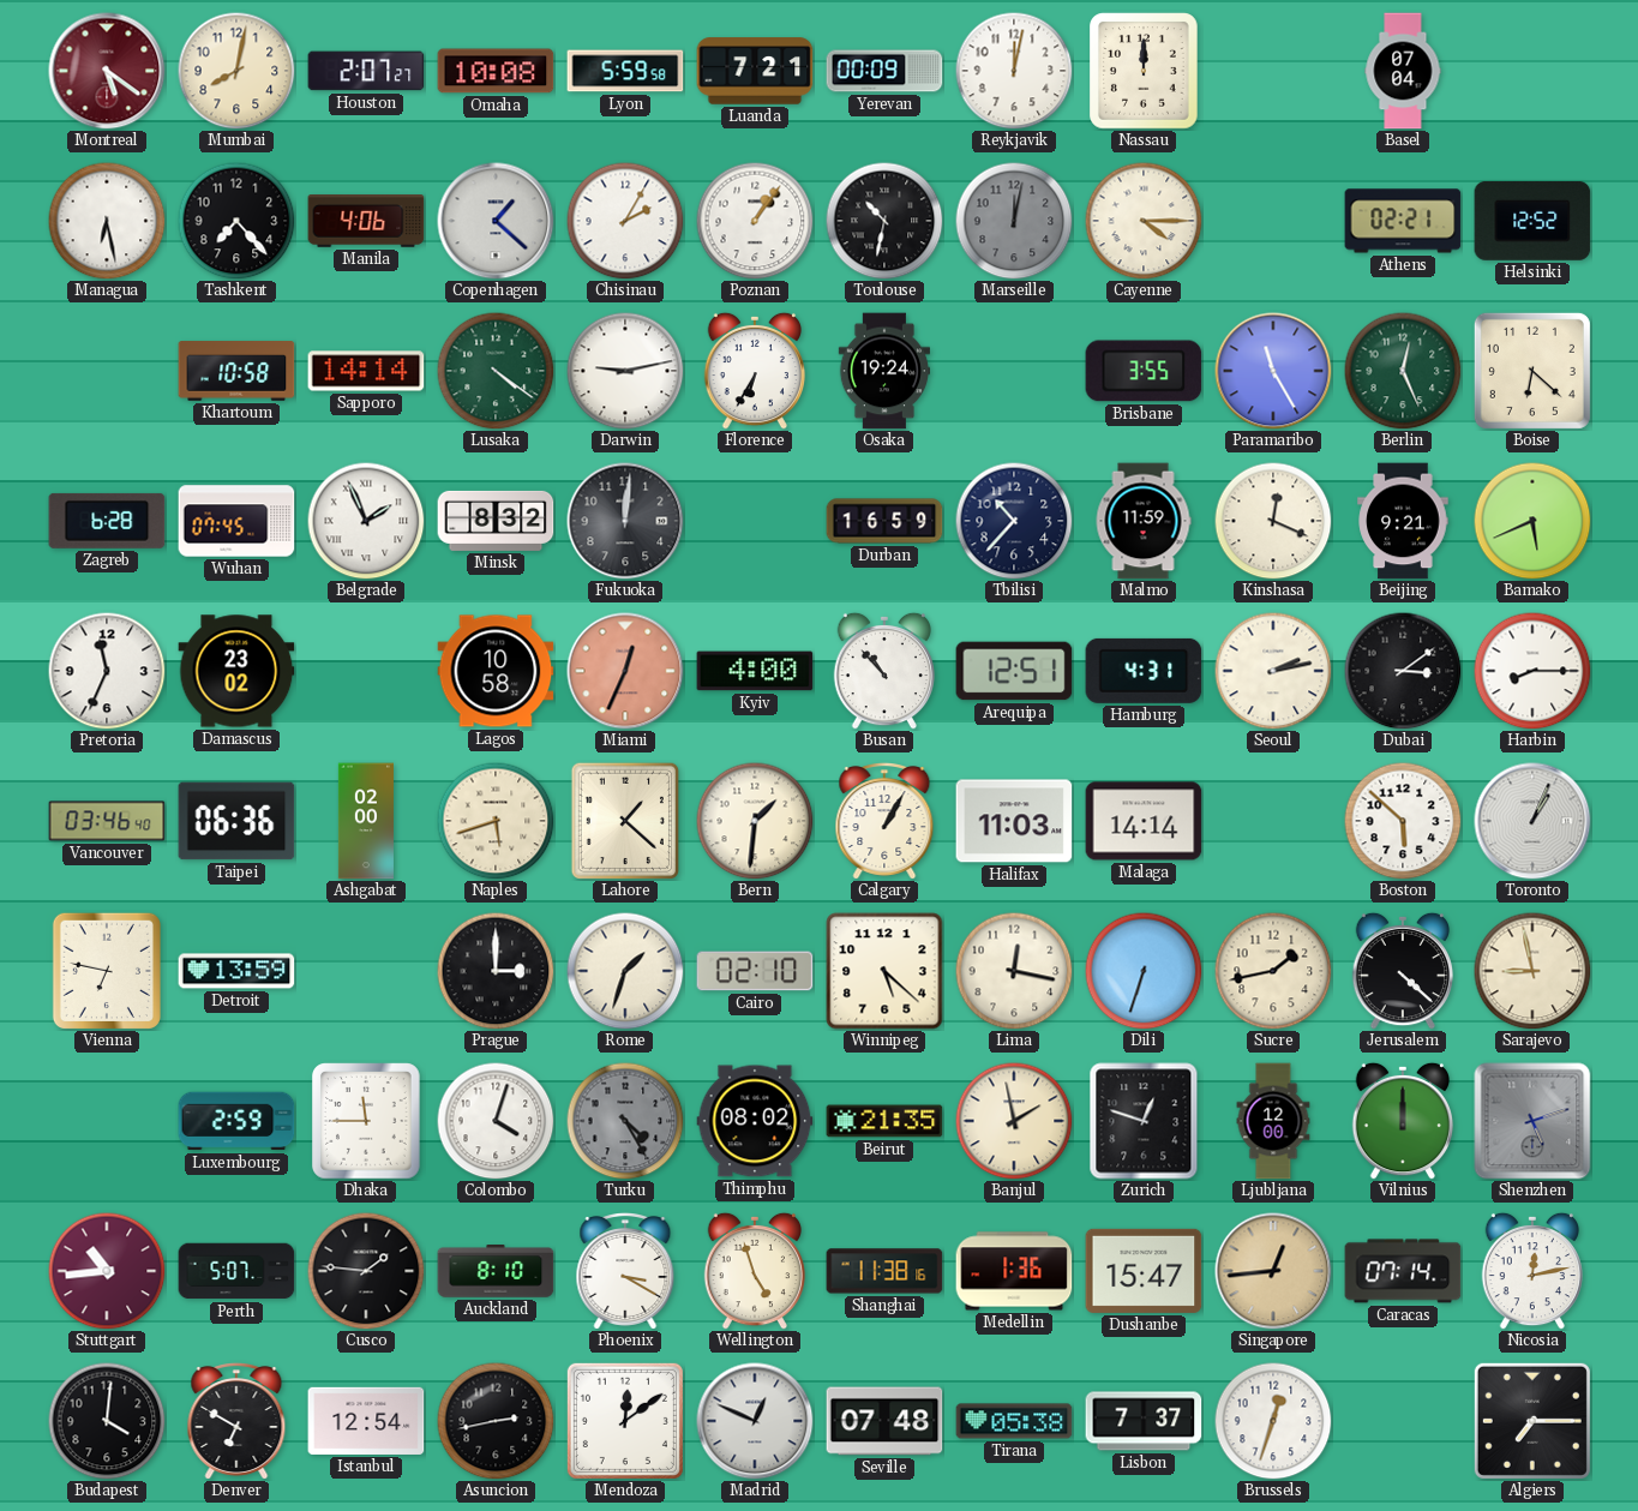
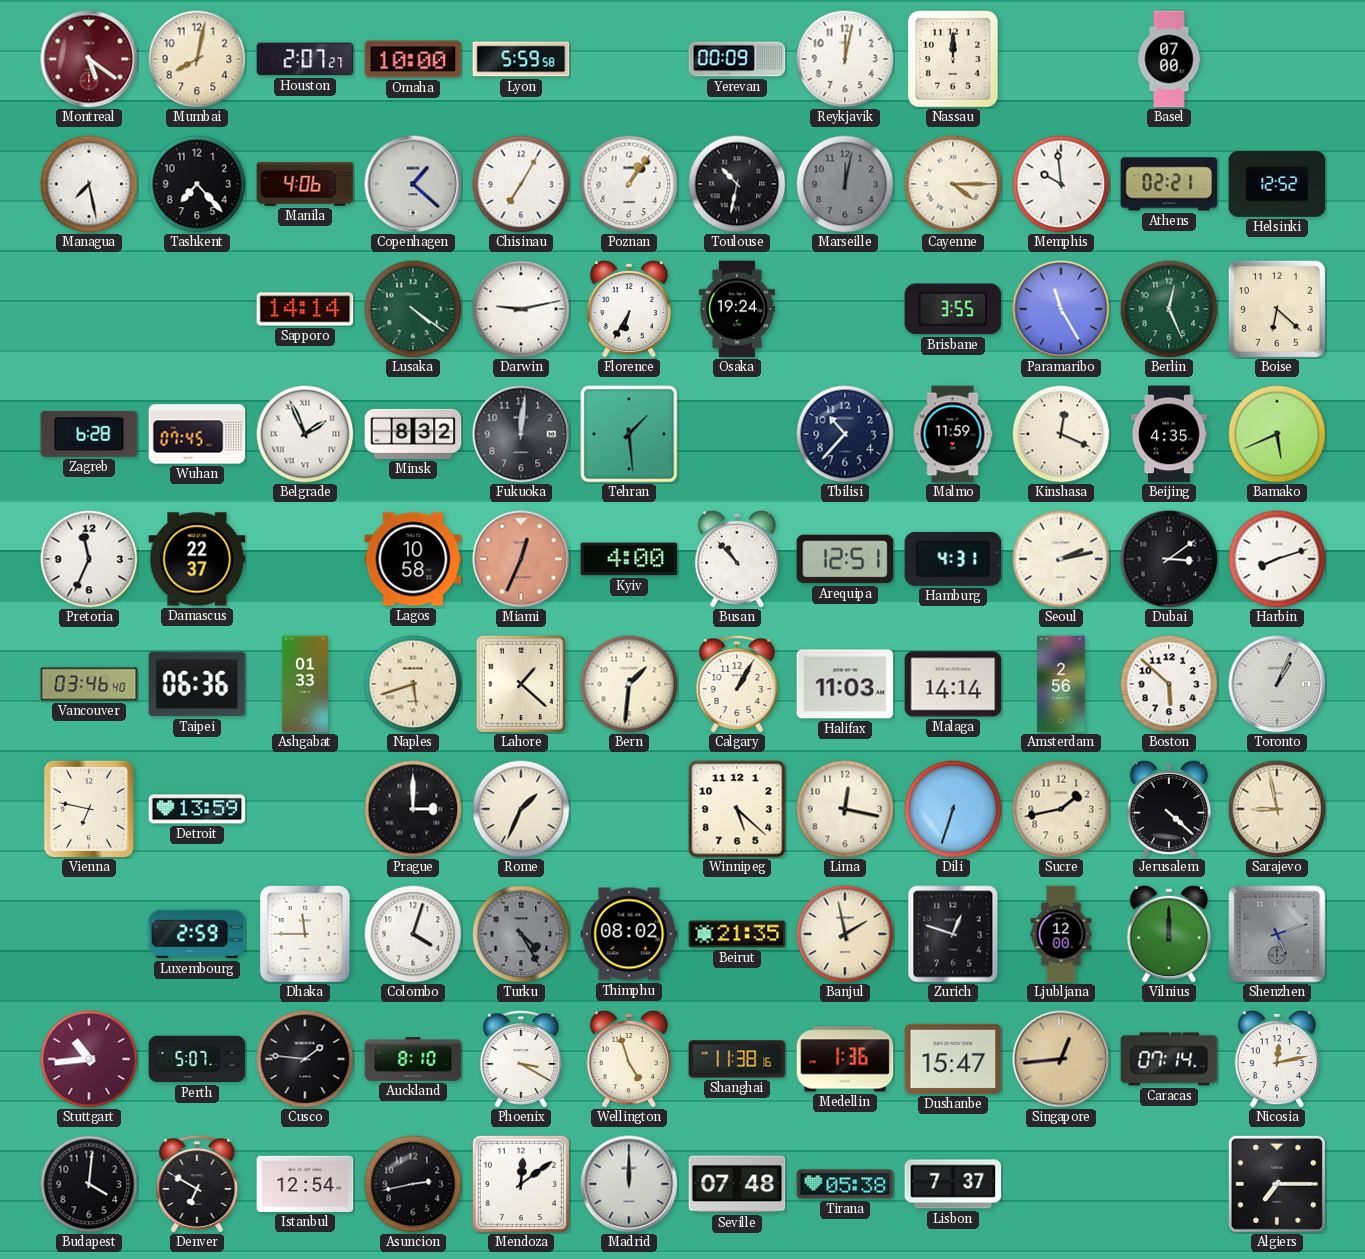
Omaha: 10:08 -> 10:00
Luanda: 7:21 -> none
Basel: 07:04 -> 07:00
Managua: 6:28 -> 7:28
Chisinau: 2:05 -> 7:05
Memphis: none -> 9:59
Khartoum: 10:58 -> none
Tehran: none -> 1:29
Durban: 16:59 -> none
Beijing: 9:21 -> 4:35
Damascus: 23:02 -> 22:37
Harbin: 8:15 -> 8:12
Ashgabat: 02:00 -> 01:33
Amsterdam: none -> 2:56
Rome: 1:33 -> 1:34
Cairo: 02:10 -> none
Madrid: 12:49 -> 12:00
Brussels: 12:33 -> none
